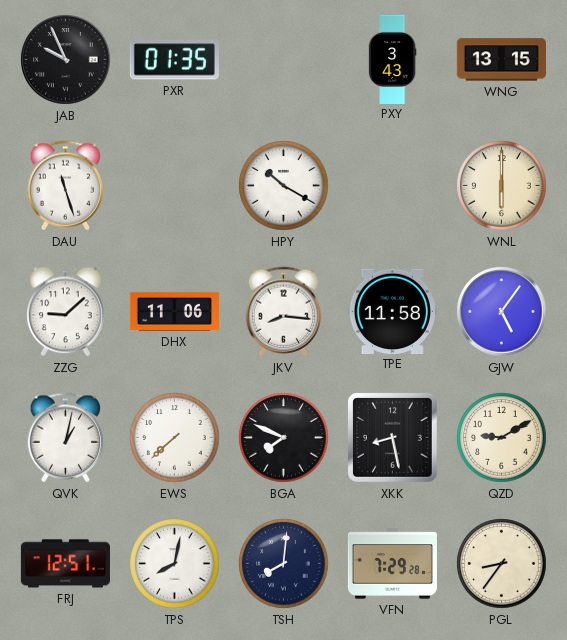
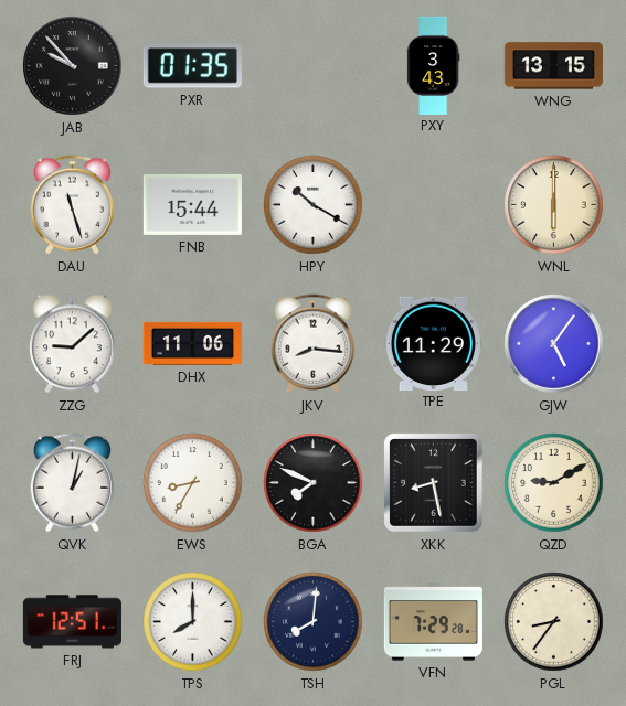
JAB: 9:56 -> 9:53
FNB: none -> 15:44
TPE: 11:58 -> 11:29
EWS: 7:38 -> 8:35
TPS: 8:02 -> 8:00
